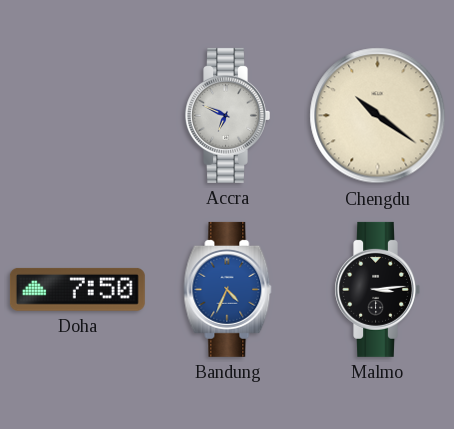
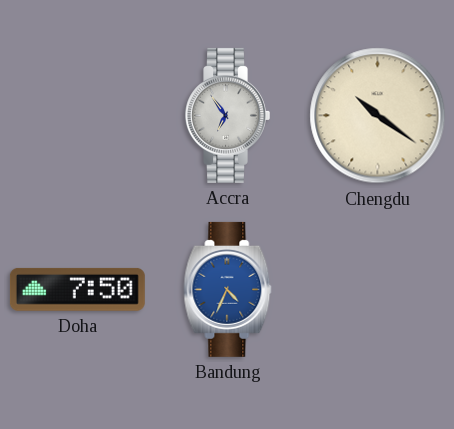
Accra: 6:49 -> 6:54
Malmo: 3:14 -> none
